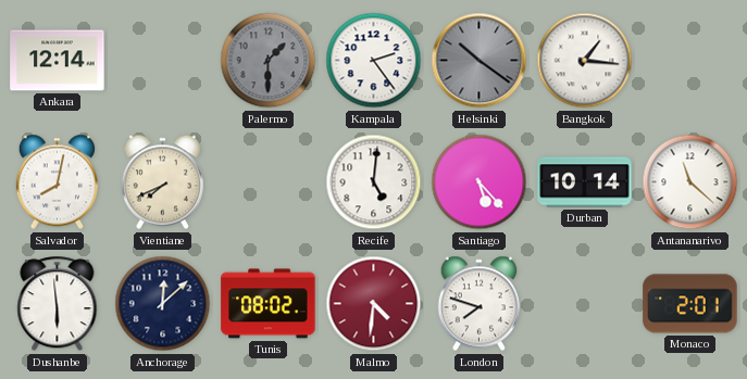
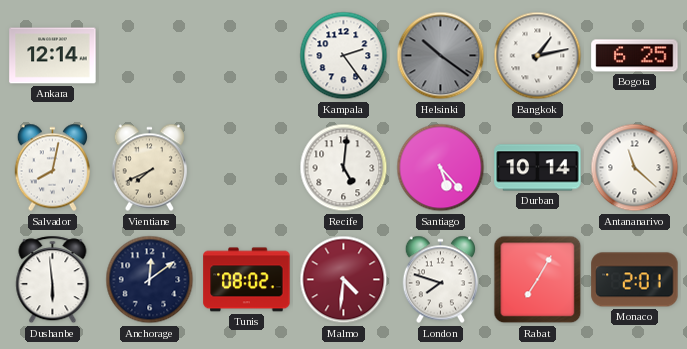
Palermo: 1:30 -> none
Bangkok: 1:16 -> 1:13
Bogota: none -> 6:25
Anchorage: 12:08 -> 12:09
Rabat: none -> 7:05
